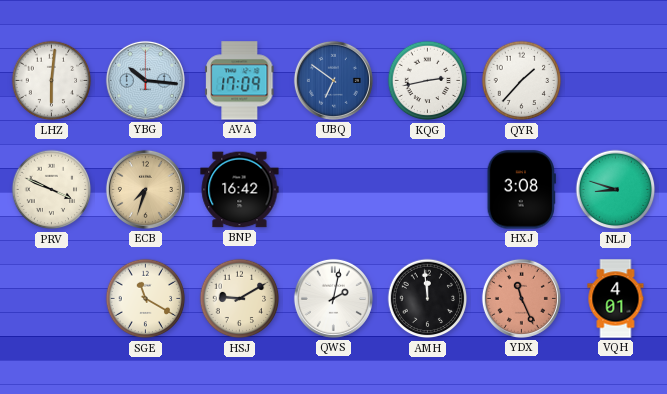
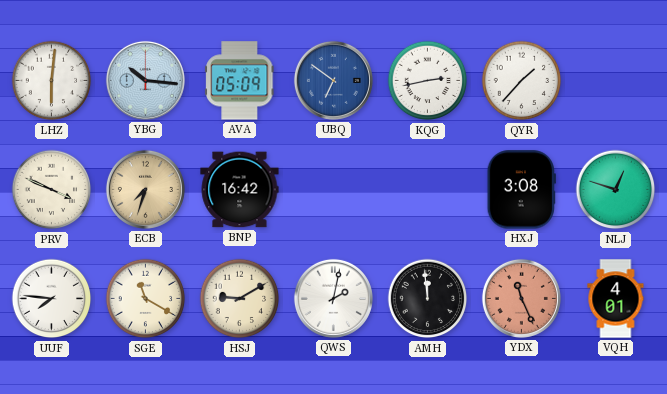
AVA: 17:09 -> 05:09
NLJ: 8:48 -> 12:48
UUF: none -> 7:46
